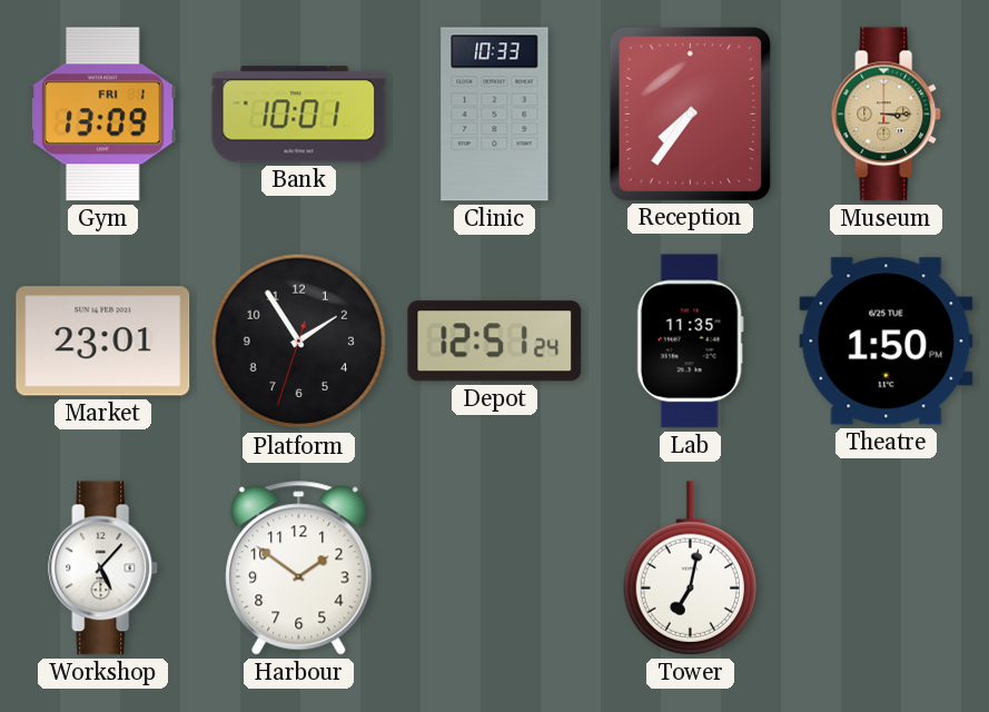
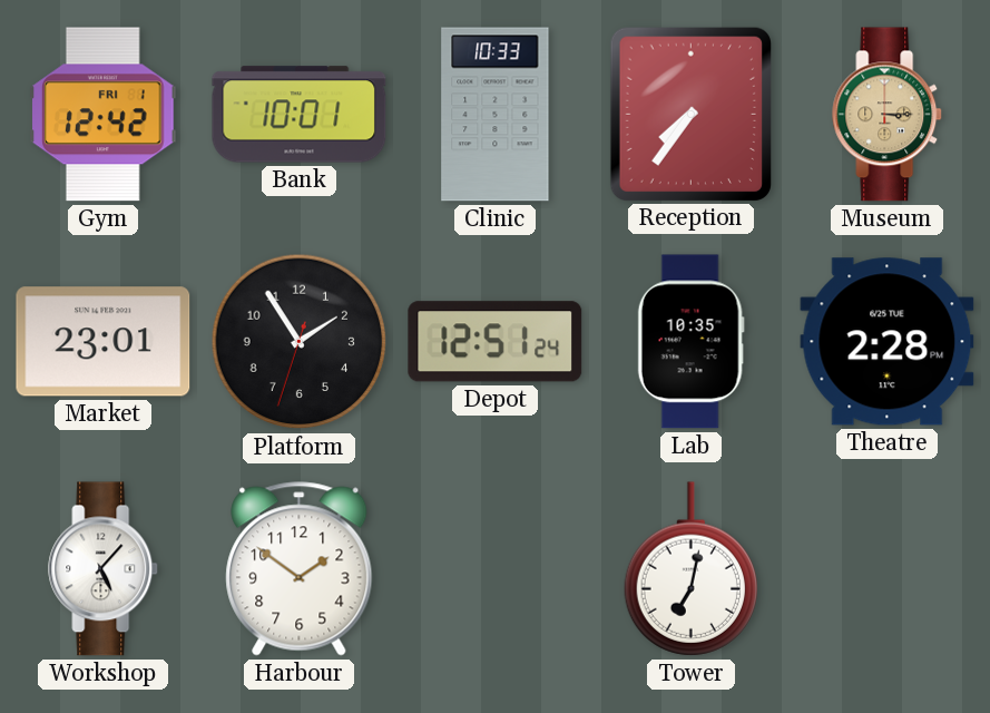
Gym: 13:09 -> 12:42
Lab: 11:35 -> 10:35
Theatre: 1:50 -> 2:28
